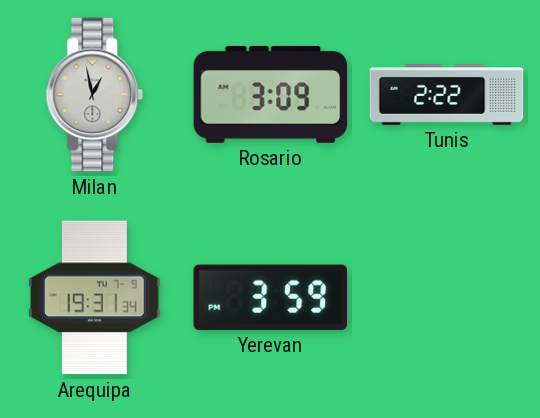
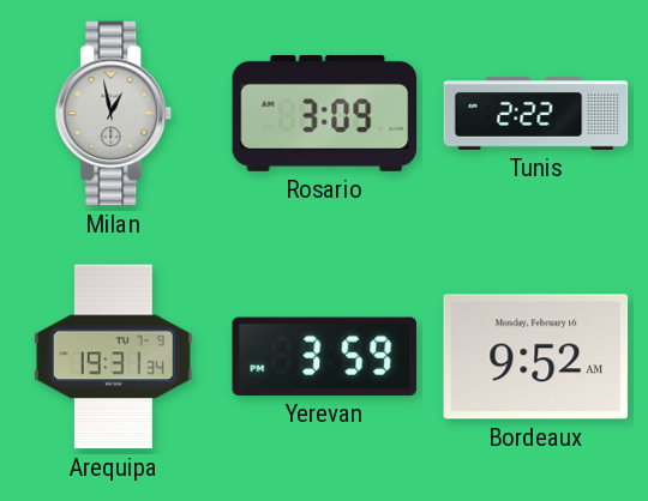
Bordeaux: none -> 9:52
